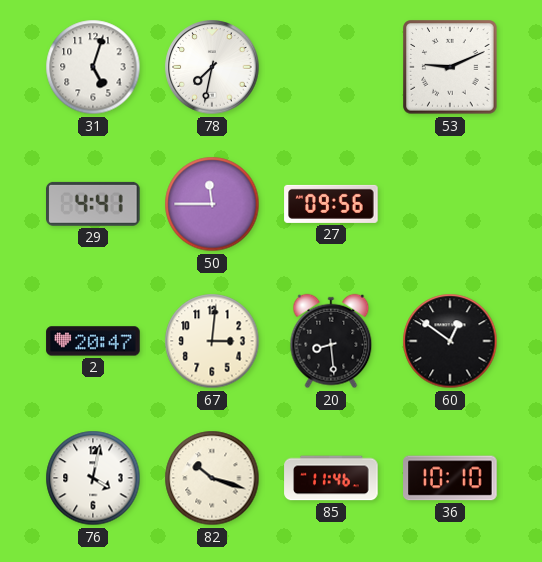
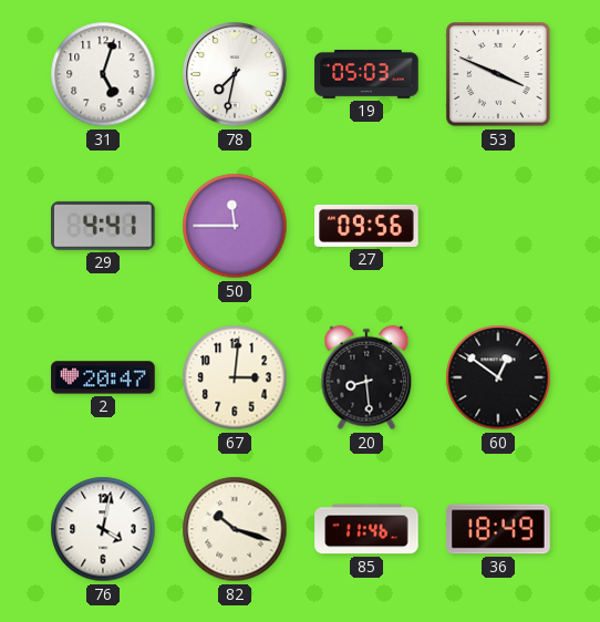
19: none -> 05:03
53: 9:11 -> 3:49
36: 10:10 -> 18:49
